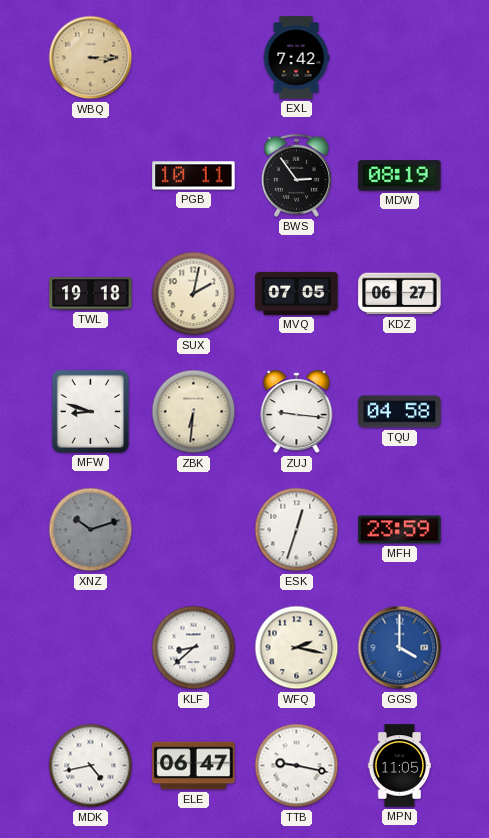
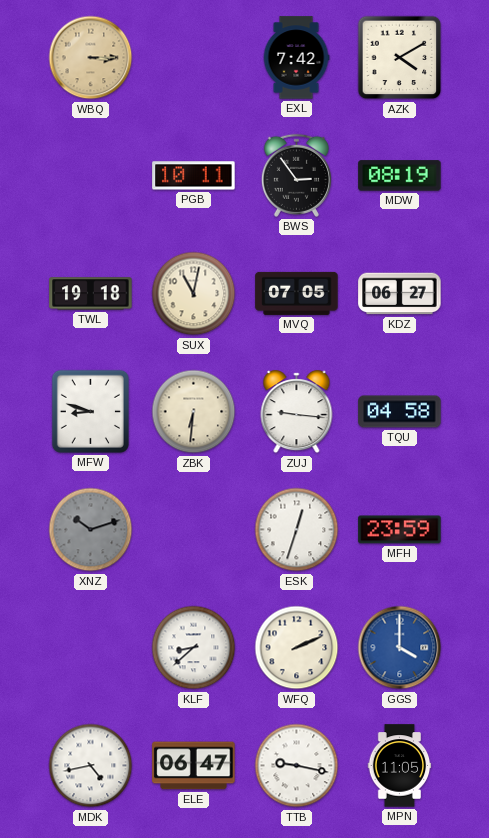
AZK: none -> 4:10
SUX: 2:02 -> 11:02
WFQ: 2:17 -> 2:11
